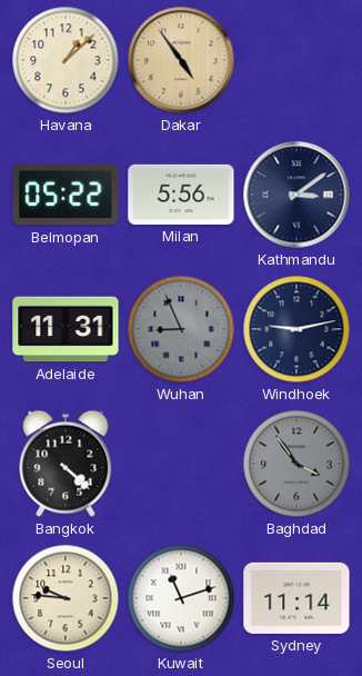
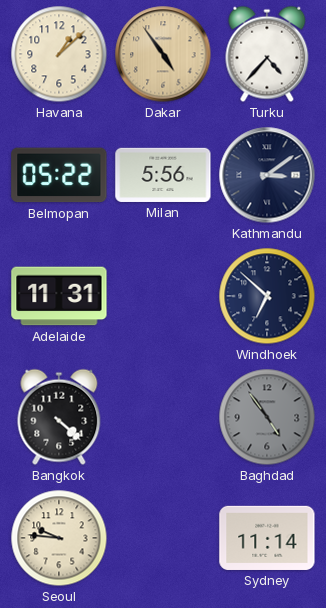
Turku: none -> 4:37
Wuhan: 8:56 -> none
Windhoek: 9:13 -> 6:52
Baghdad: 3:54 -> 4:54
Kuwait: 11:12 -> none
